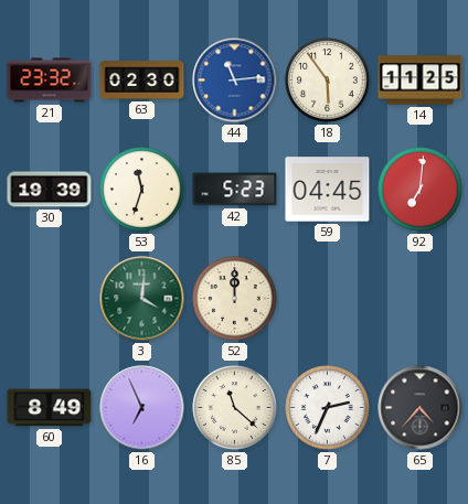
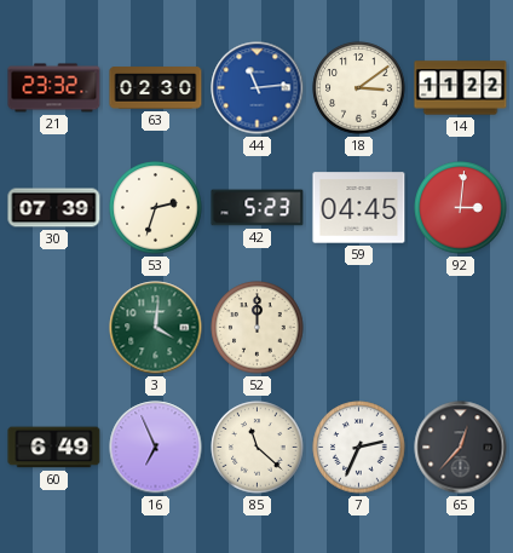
18: 5:54 -> 3:09
14: 11:25 -> 11:22
30: 19:39 -> 07:39
53: 11:33 -> 2:33
92: 7:01 -> 3:01
60: 8:49 -> 6:49
65: 4:37 -> 12:37
